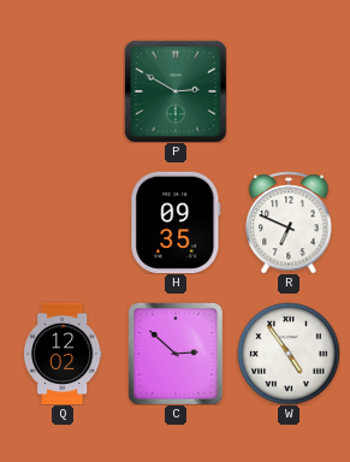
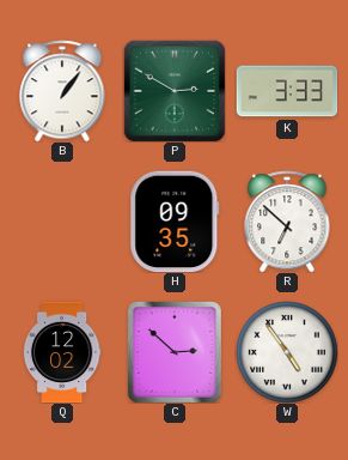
B: none -> 1:06
K: none -> 3:33
R: 6:49 -> 6:52
